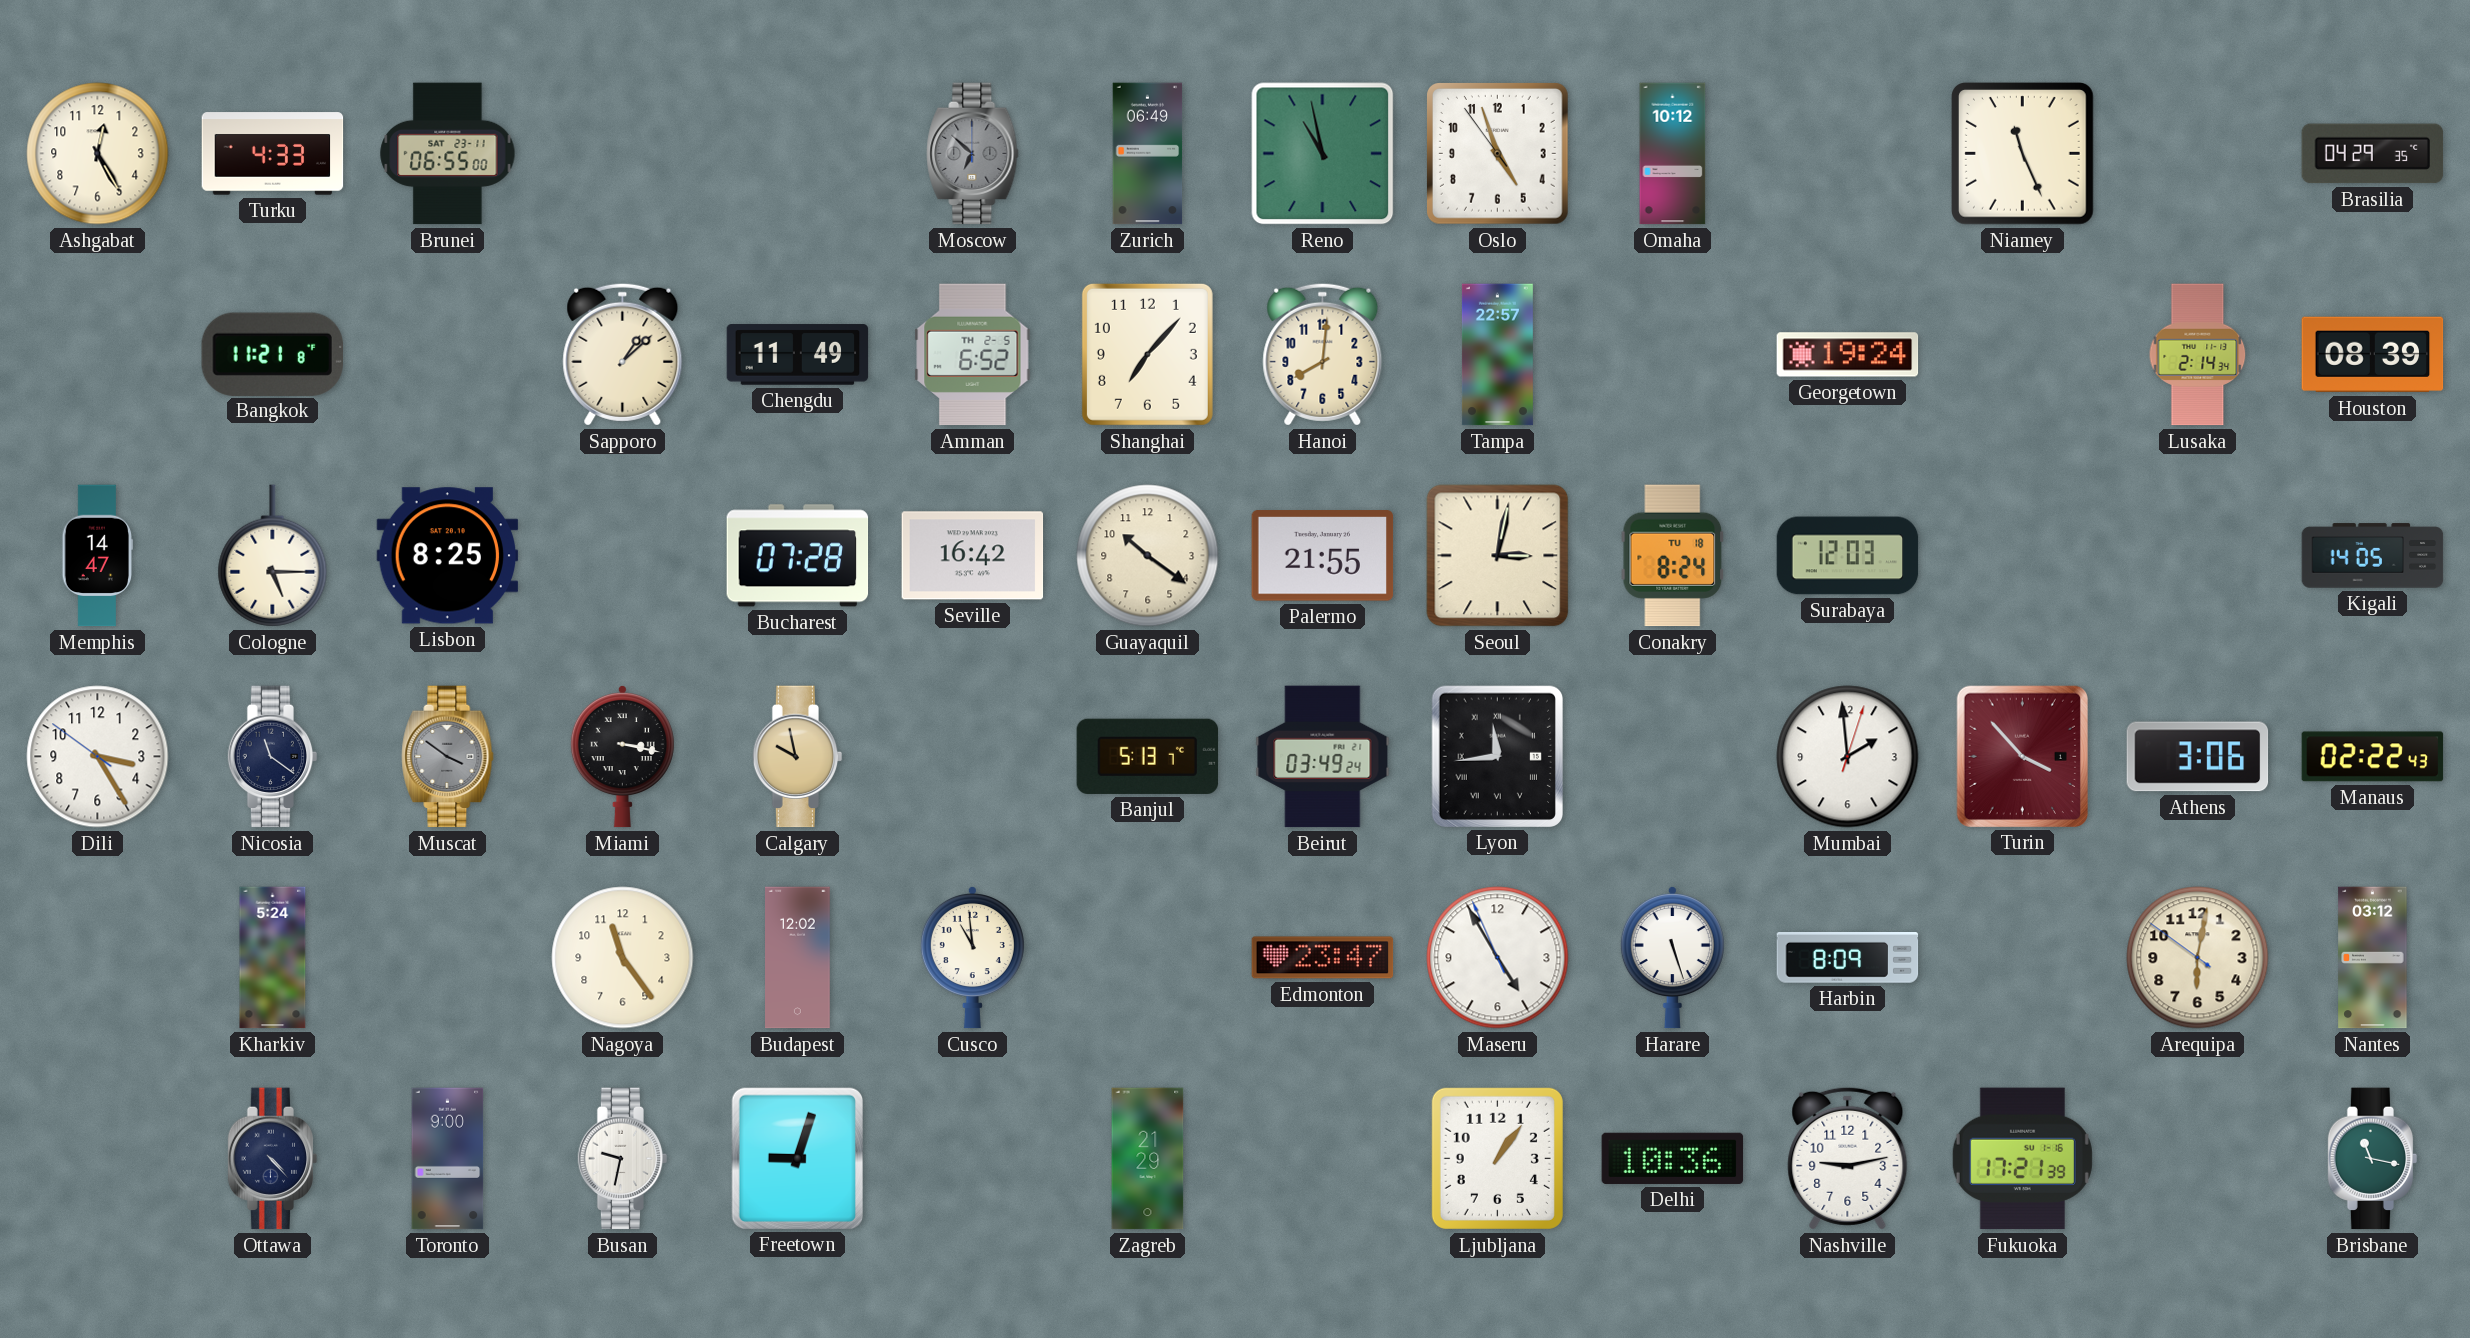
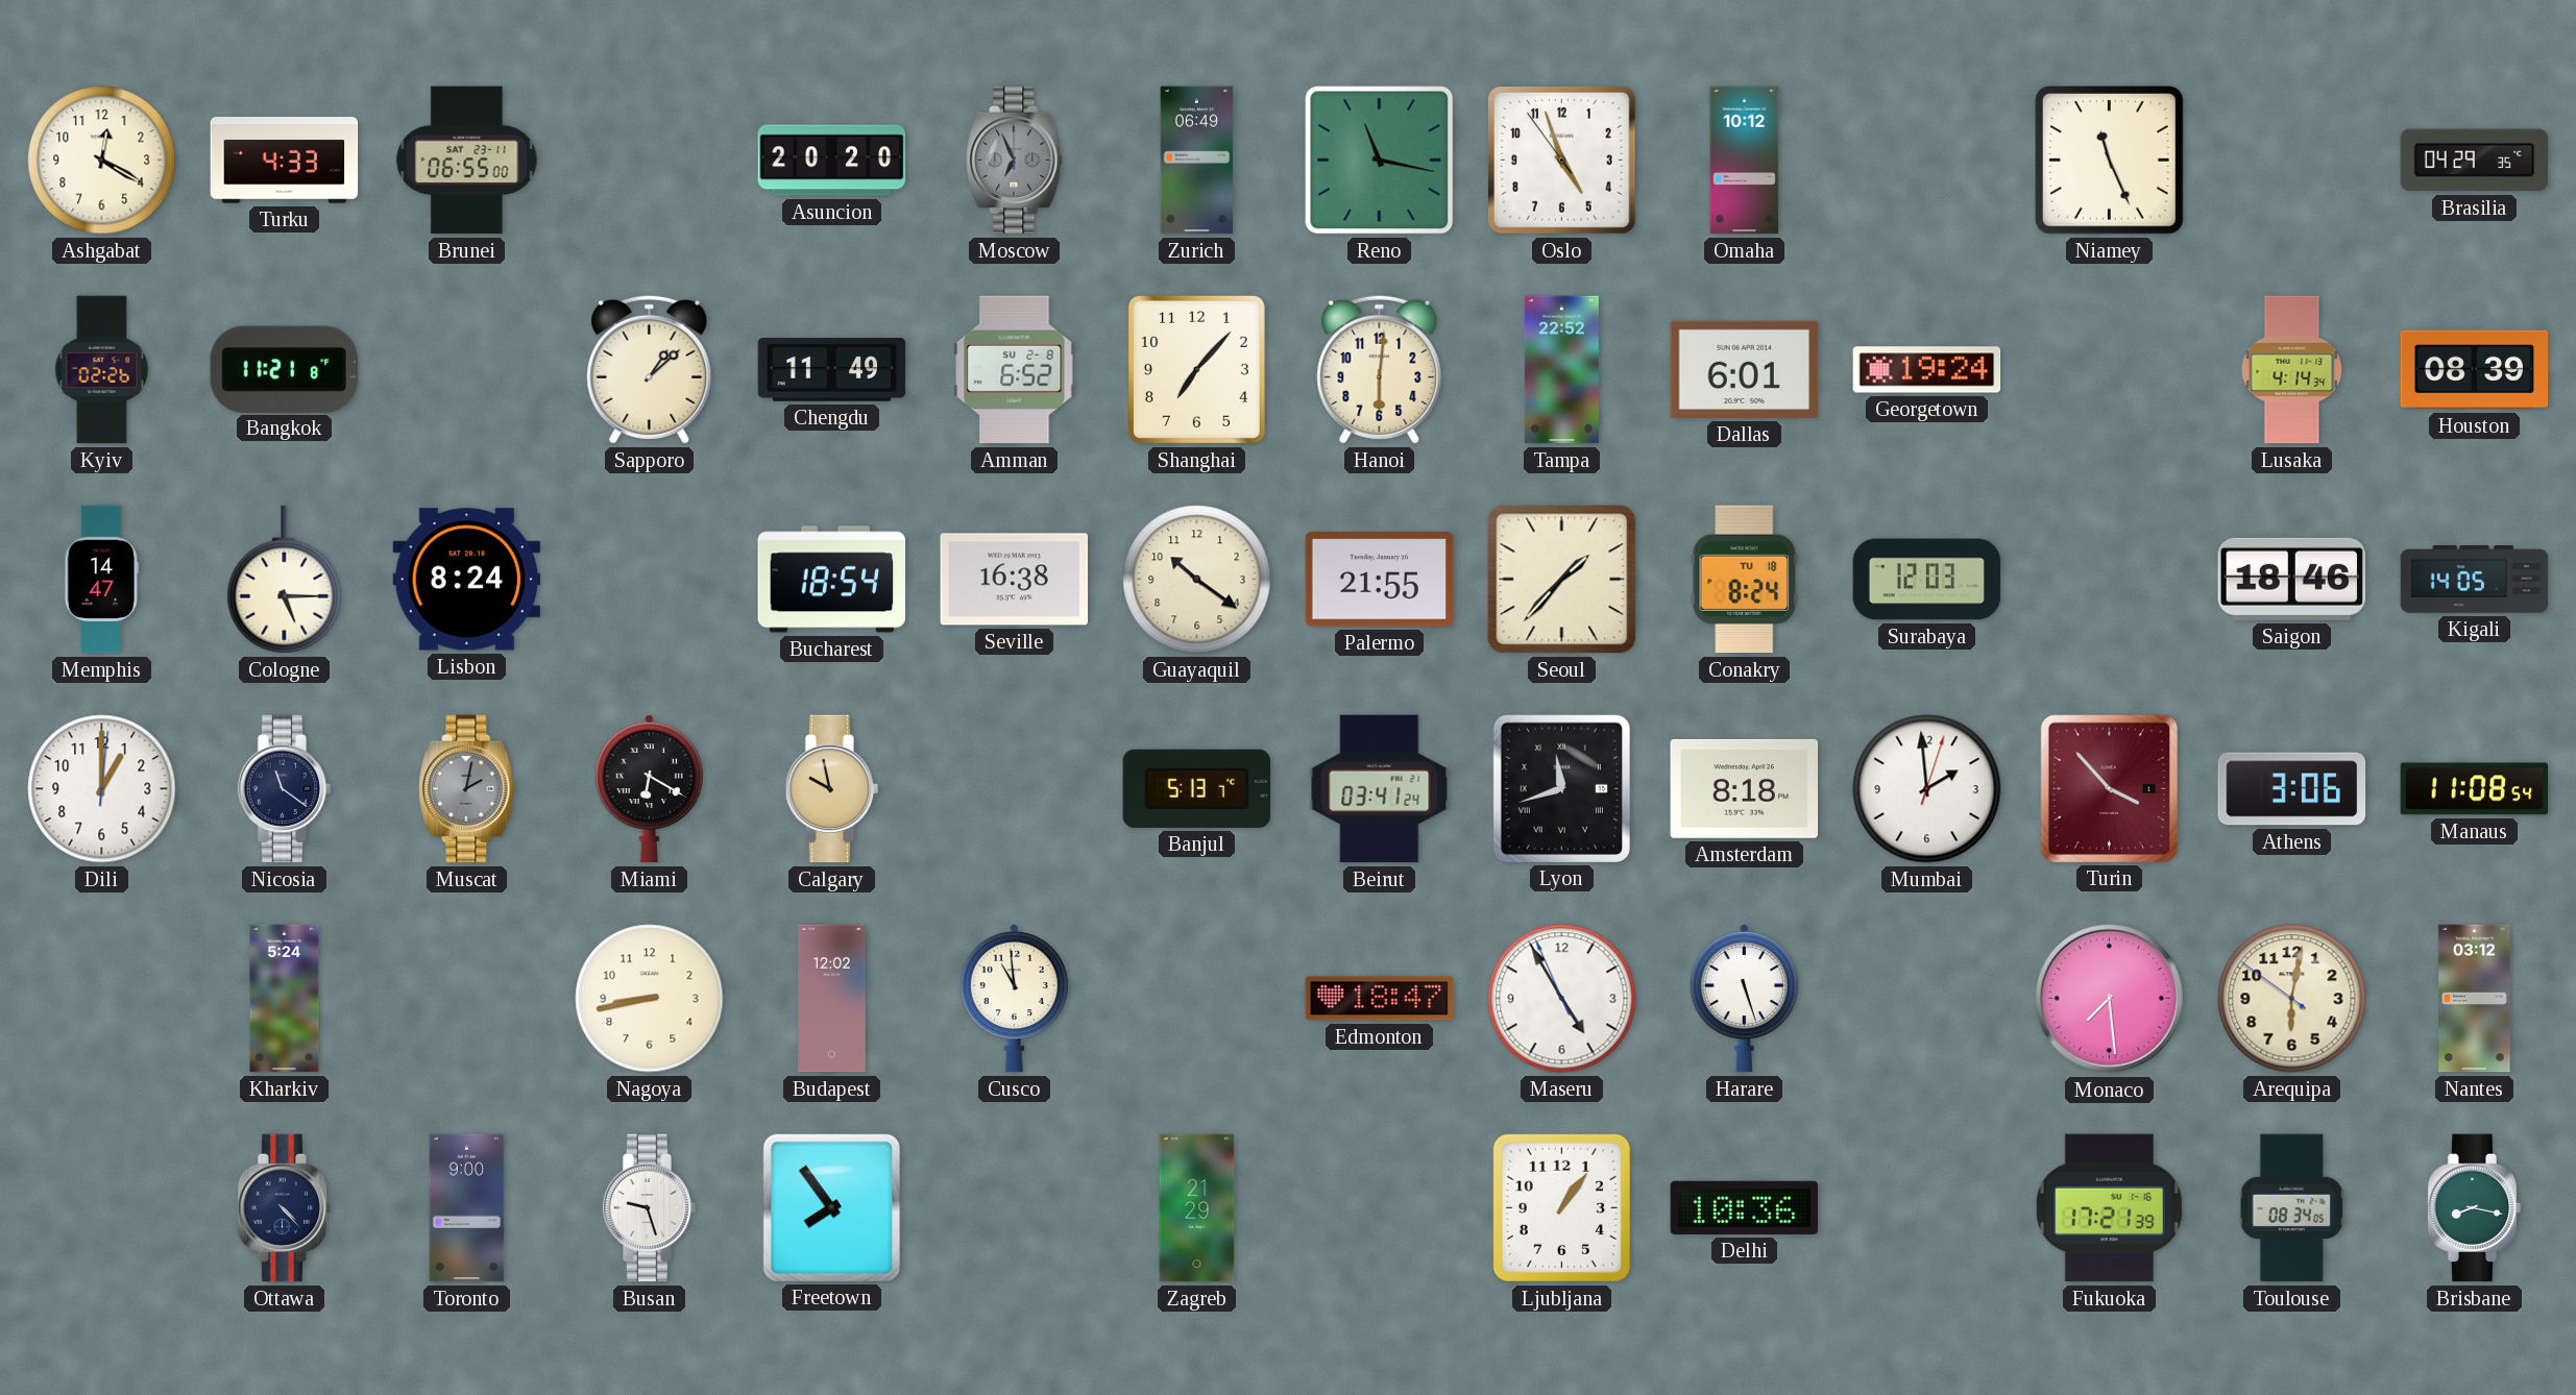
Ashgabat: 12:25 -> 12:20
Asuncion: none -> 20:20
Moscow: 6:52 -> 6:56
Reno: 10:58 -> 11:17
Kyiv: none -> 02:26
Amman date: TH 2-5 -> SU 2-8
Hanoi: 8:01 -> 6:01
Tampa: 22:57 -> 22:52
Dallas: none -> 6:01
Lusaka: 2:14 -> 4:14
Lisbon: 8:25 -> 8:24
Bucharest: 07:28 -> 18:54
Seville: 16:42 -> 16:38
Seoul: 3:02 -> 1:37
Saigon: none -> 18:46
Dili: 3:24 -> 1:00
Muscat: 3:51 -> 2:02
Miami: 3:17 -> 6:20
Beirut: 03:49 -> 03:41
Lyon: 11:44 -> 11:42
Amsterdam: none -> 8:18
Manaus: 02:22 -> 11:08
Nagoya: 11:24 -> 8:43
Edmonton: 23:47 -> 18:47
Harbin: 8:09 -> none
Monaco: none -> 7:29
Busan: 9:32 -> 9:27
Freetown: 9:03 -> 7:54
Nashville: 9:13 -> none
Toulouse: none -> 08:34
Brisbane: 11:17 -> 8:17
